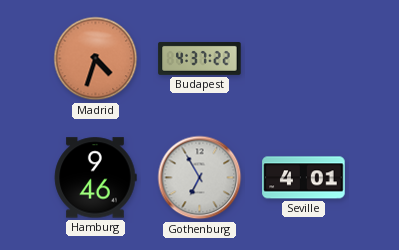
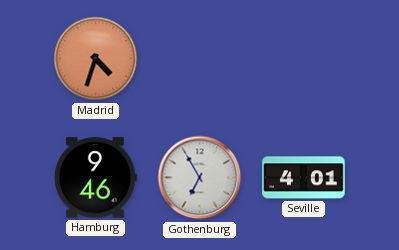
Budapest: 4:37 -> none
